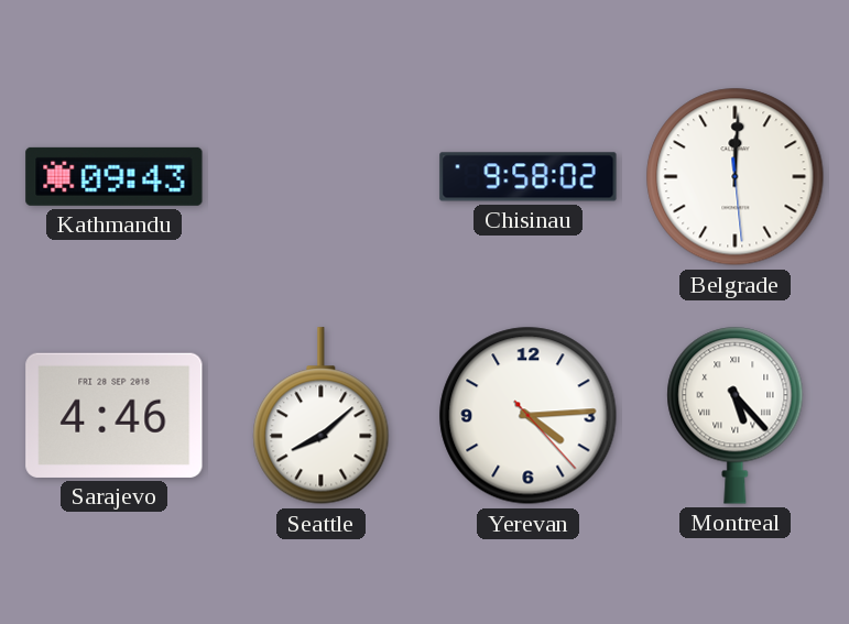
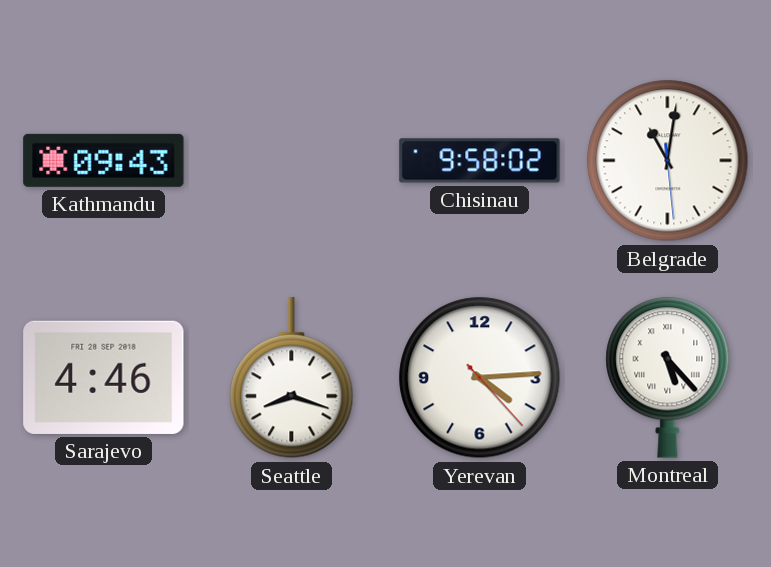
Belgrade: 12:00 -> 11:01
Seattle: 8:08 -> 8:18
